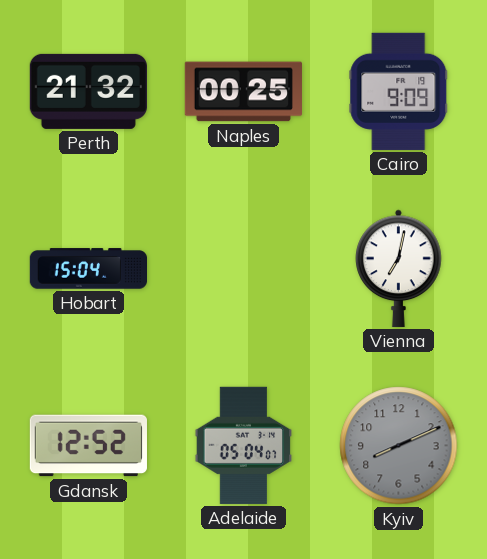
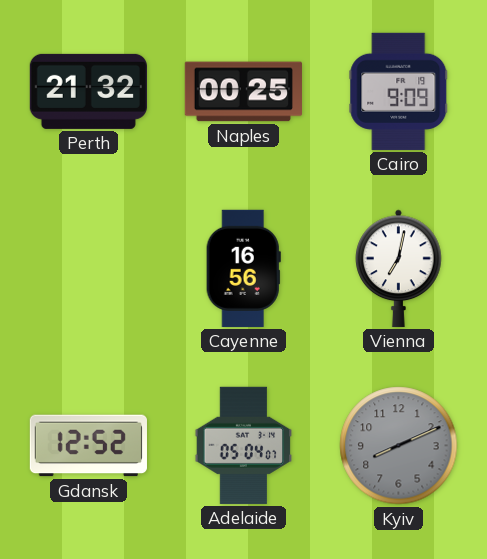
Hobart: 15:04 -> none
Cayenne: none -> 16:56
